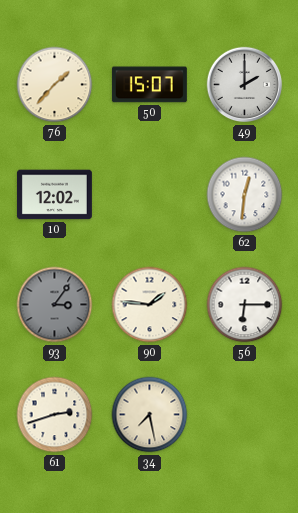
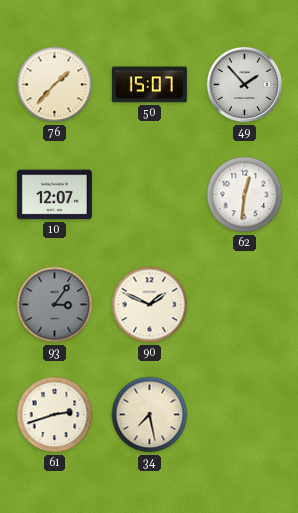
49: 2:00 -> 1:53
10: 12:02 -> 12:07
90: 1:46 -> 1:49
56: 6:15 -> none
